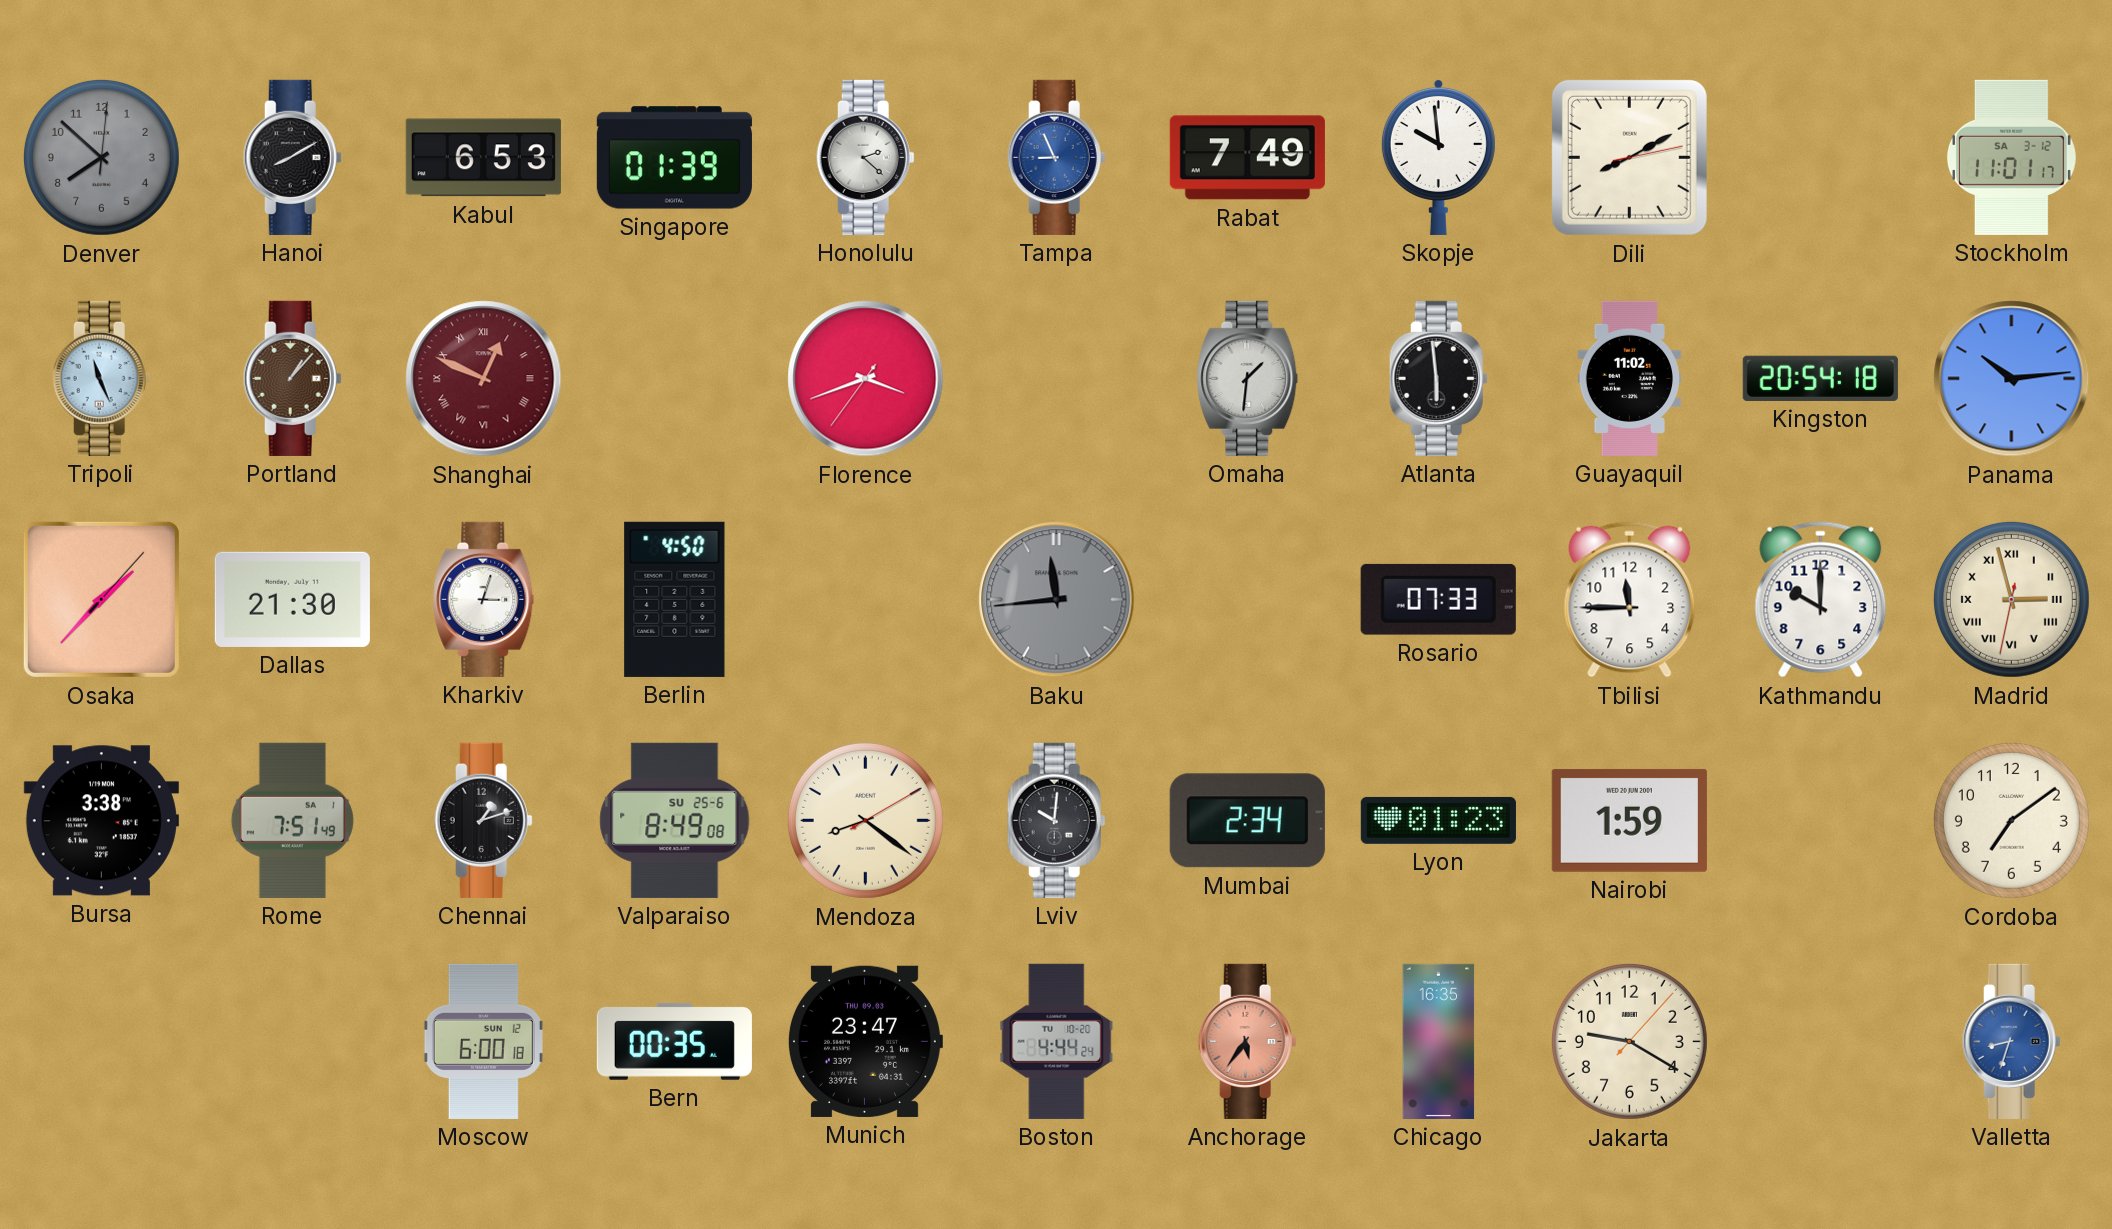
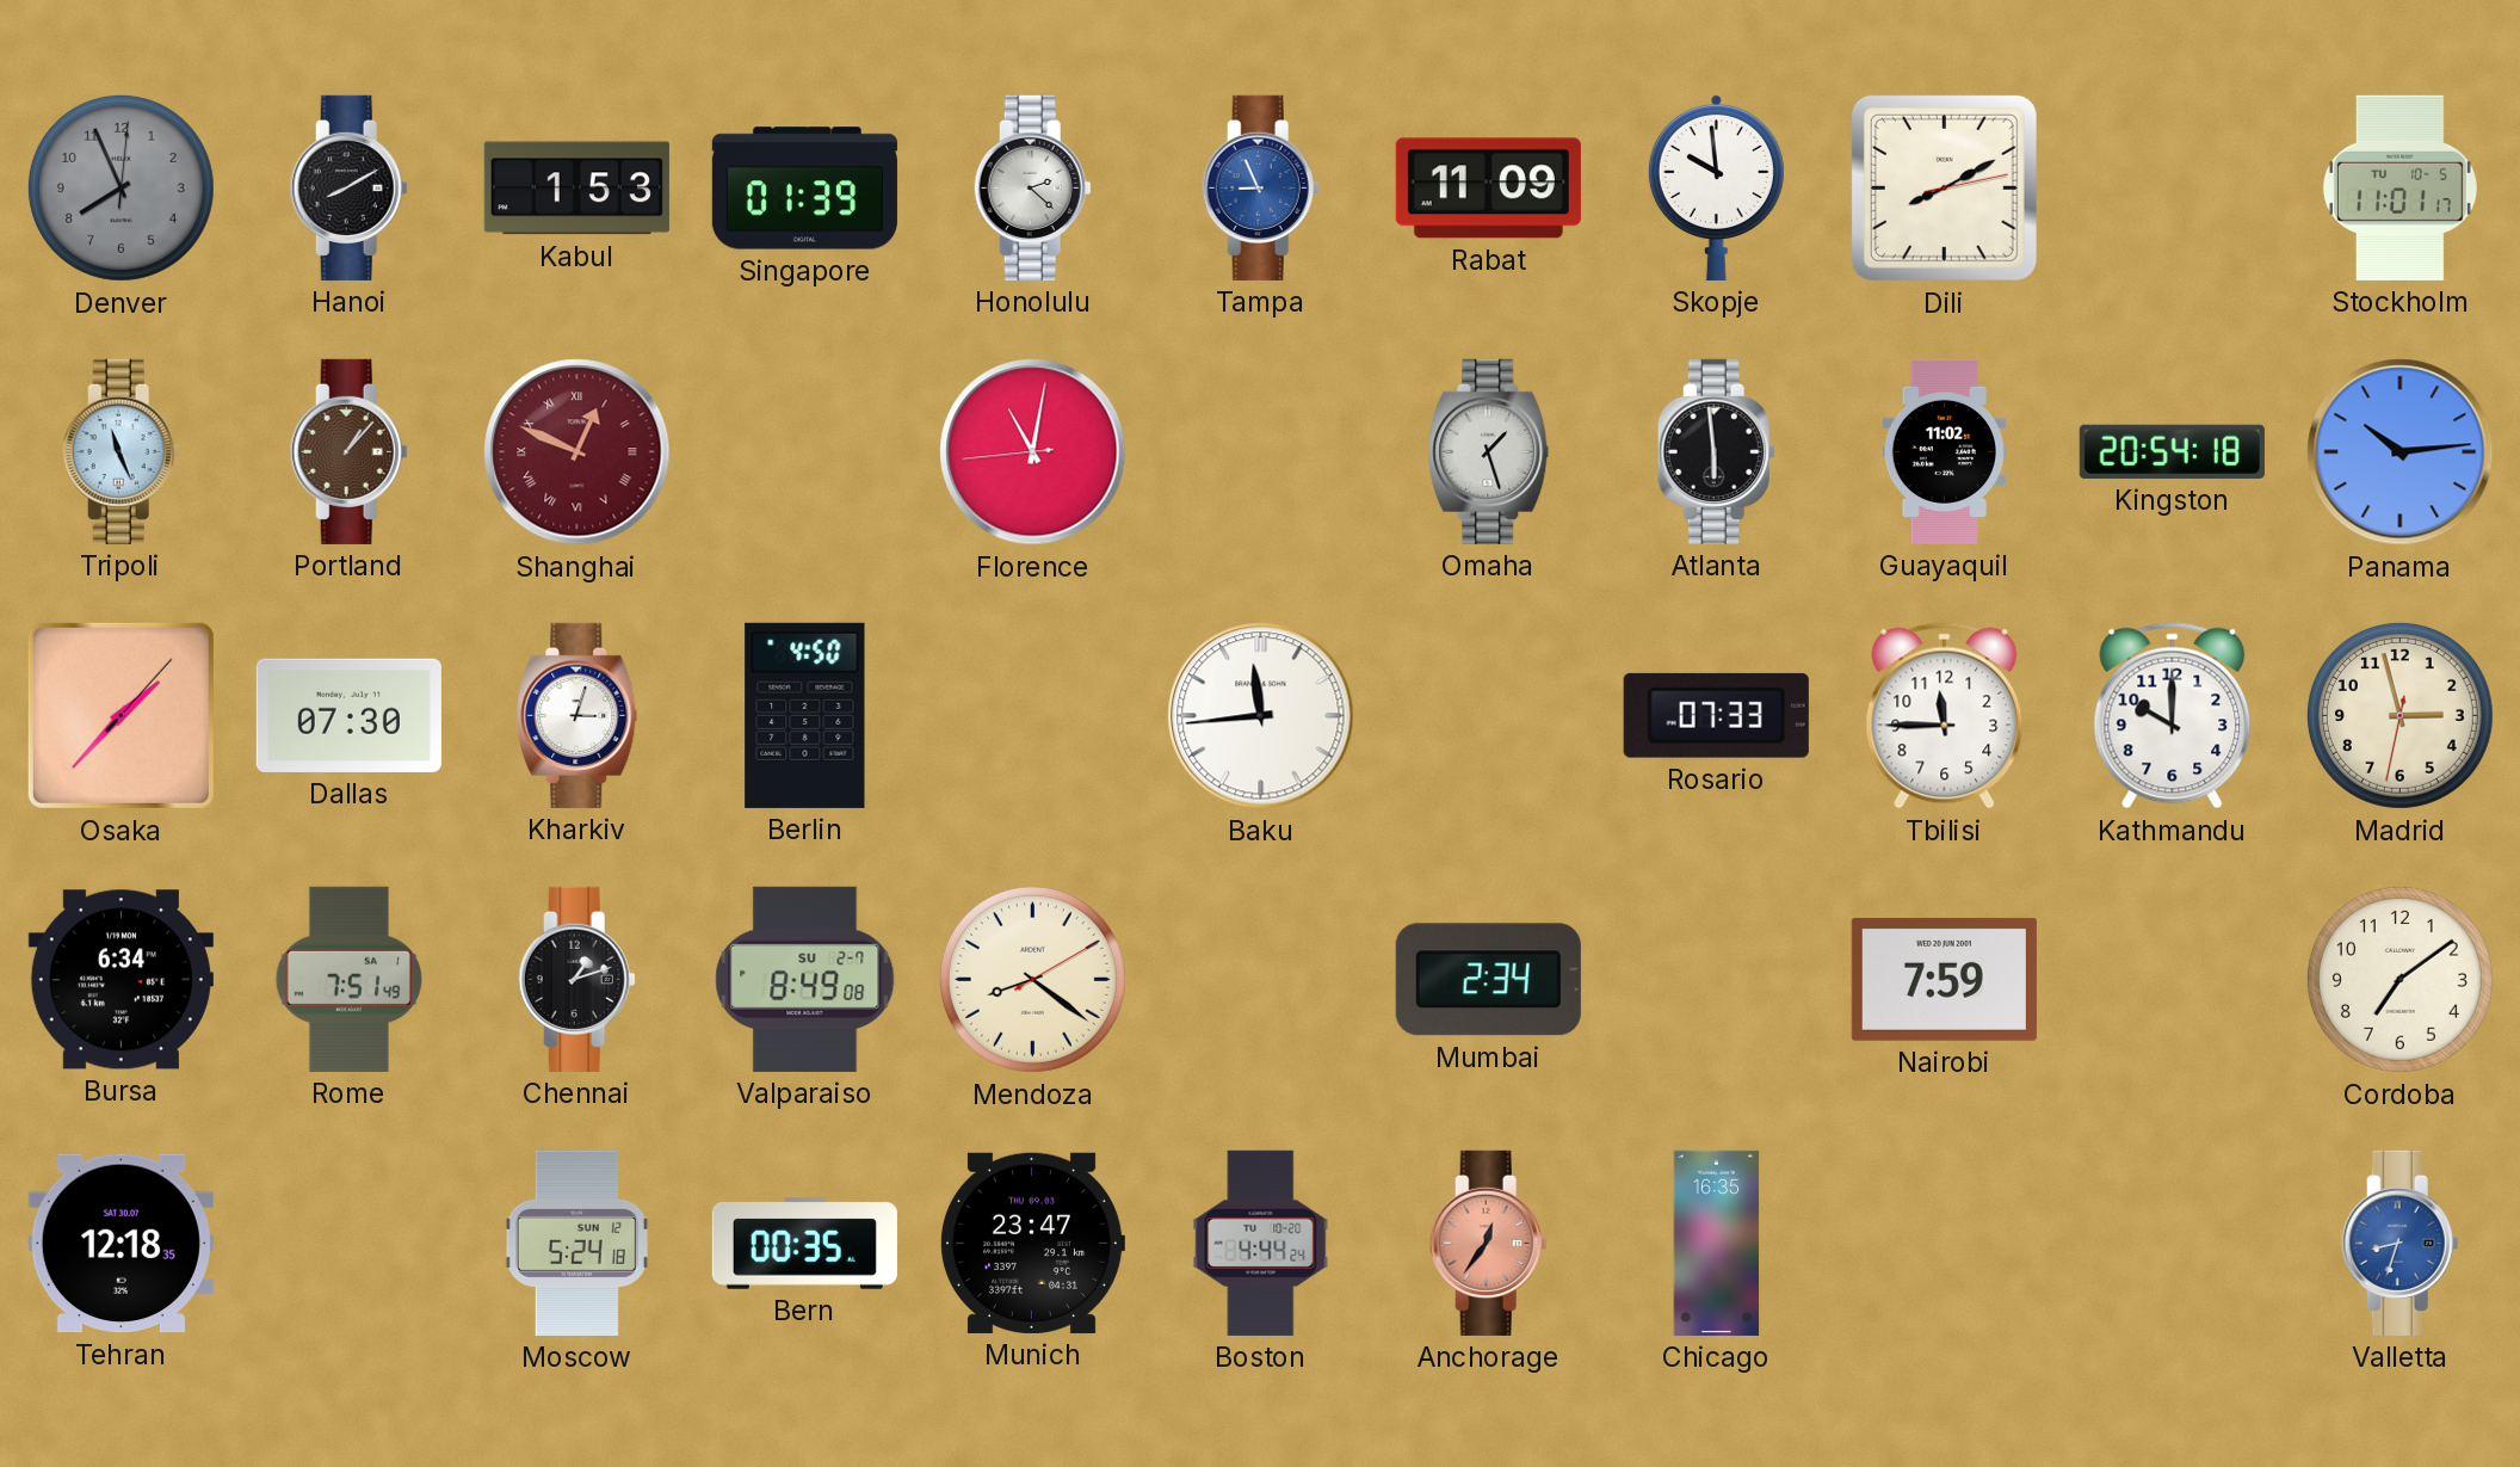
Denver: 7:52 -> 7:56
Kabul: 6:53 -> 1:53
Rabat: 7:49 -> 11:09
Stockholm date: SA 3-12 -> TU 10-5
Florence: 3:41 -> 11:01
Omaha: 1:31 -> 1:27
Dallas: 21:30 -> 07:30
Baku dial: grey -> white
Madrid numerals: Roman -> Arabic
Bursa: 3:38 -> 6:34
Valparaiso date: SU 25-6 -> SU 2-7
Lviv: 10:01 -> none
Lyon: 01:23 -> none
Nairobi: 1:59 -> 7:59
Tehran: none -> 12:18
Moscow: 6:00 -> 5:24
Anchorage: 5:36 -> 12:36
Jakarta: 9:20 -> none
